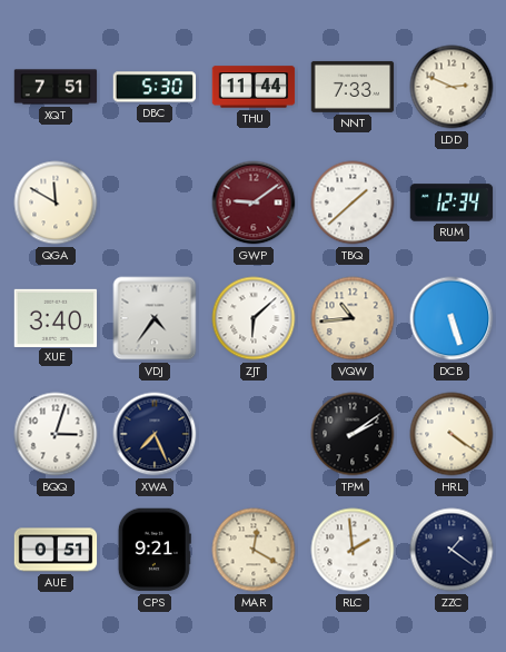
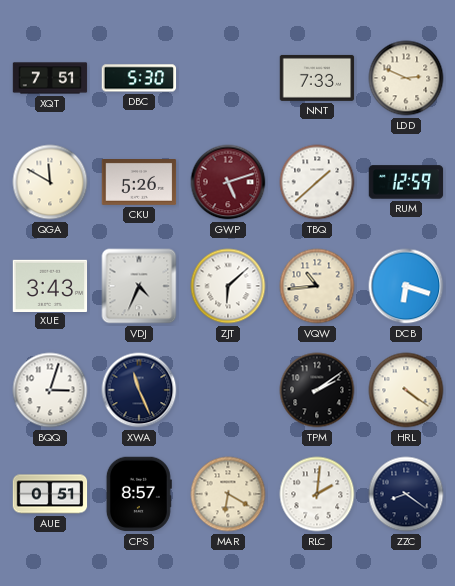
THU: 11:44 -> none
CKU: none -> 5:26
GWP: 9:09 -> 5:12
RUM: 12:34 -> 12:59
XUE: 3:40 -> 3:43
VDJ: 4:36 -> 4:34
DCB: 5:27 -> 6:18
XWA: 7:26 -> 11:26
CPS: 9:21 -> 8:57
MAR: 12:20 -> 6:20
RLC: 1:59 -> 2:01
ZZC: 1:21 -> 8:21
